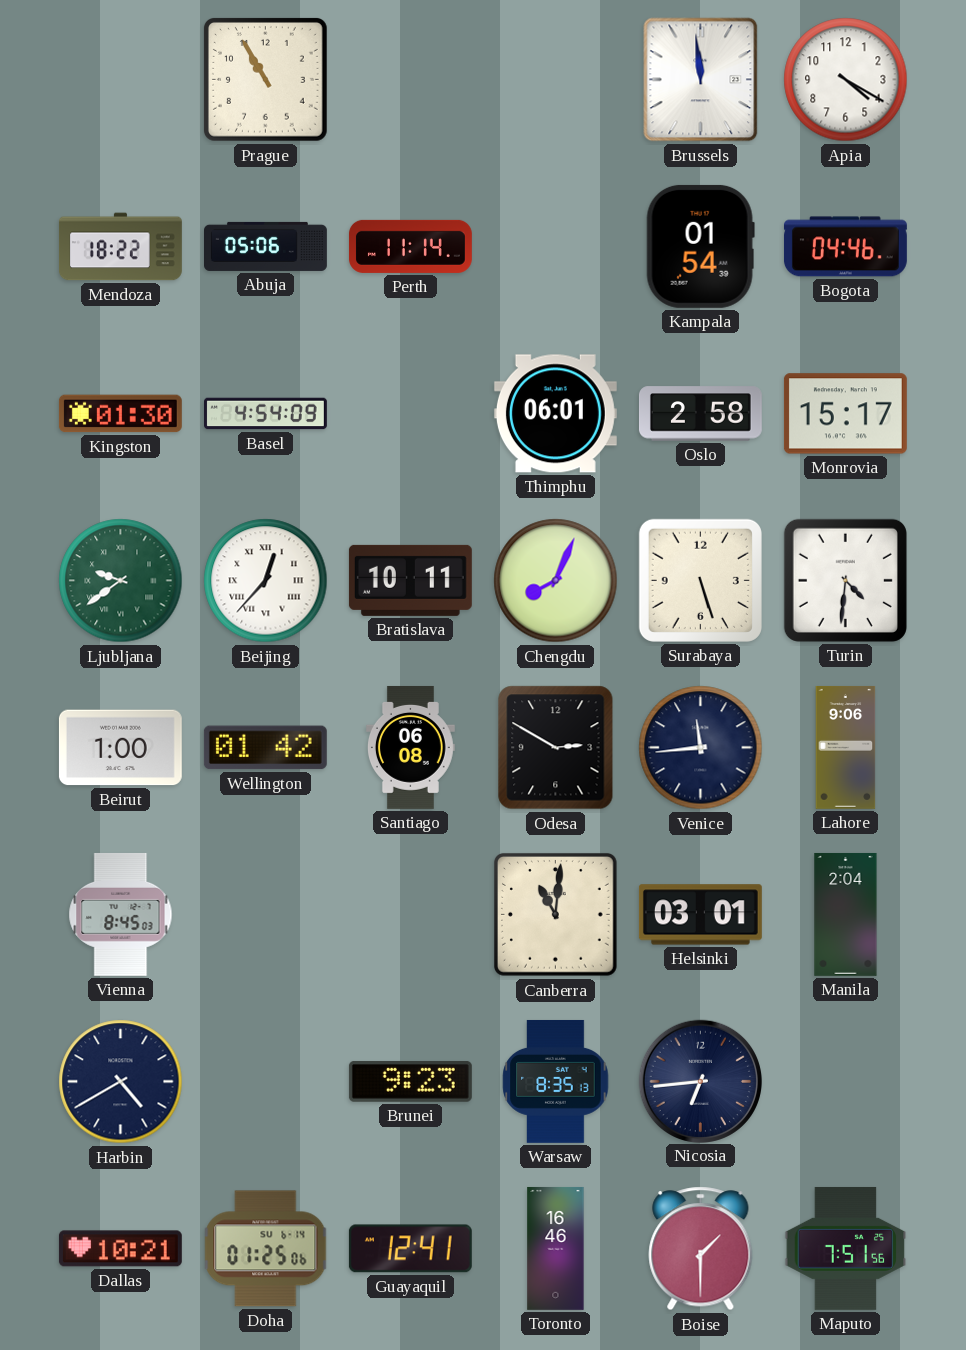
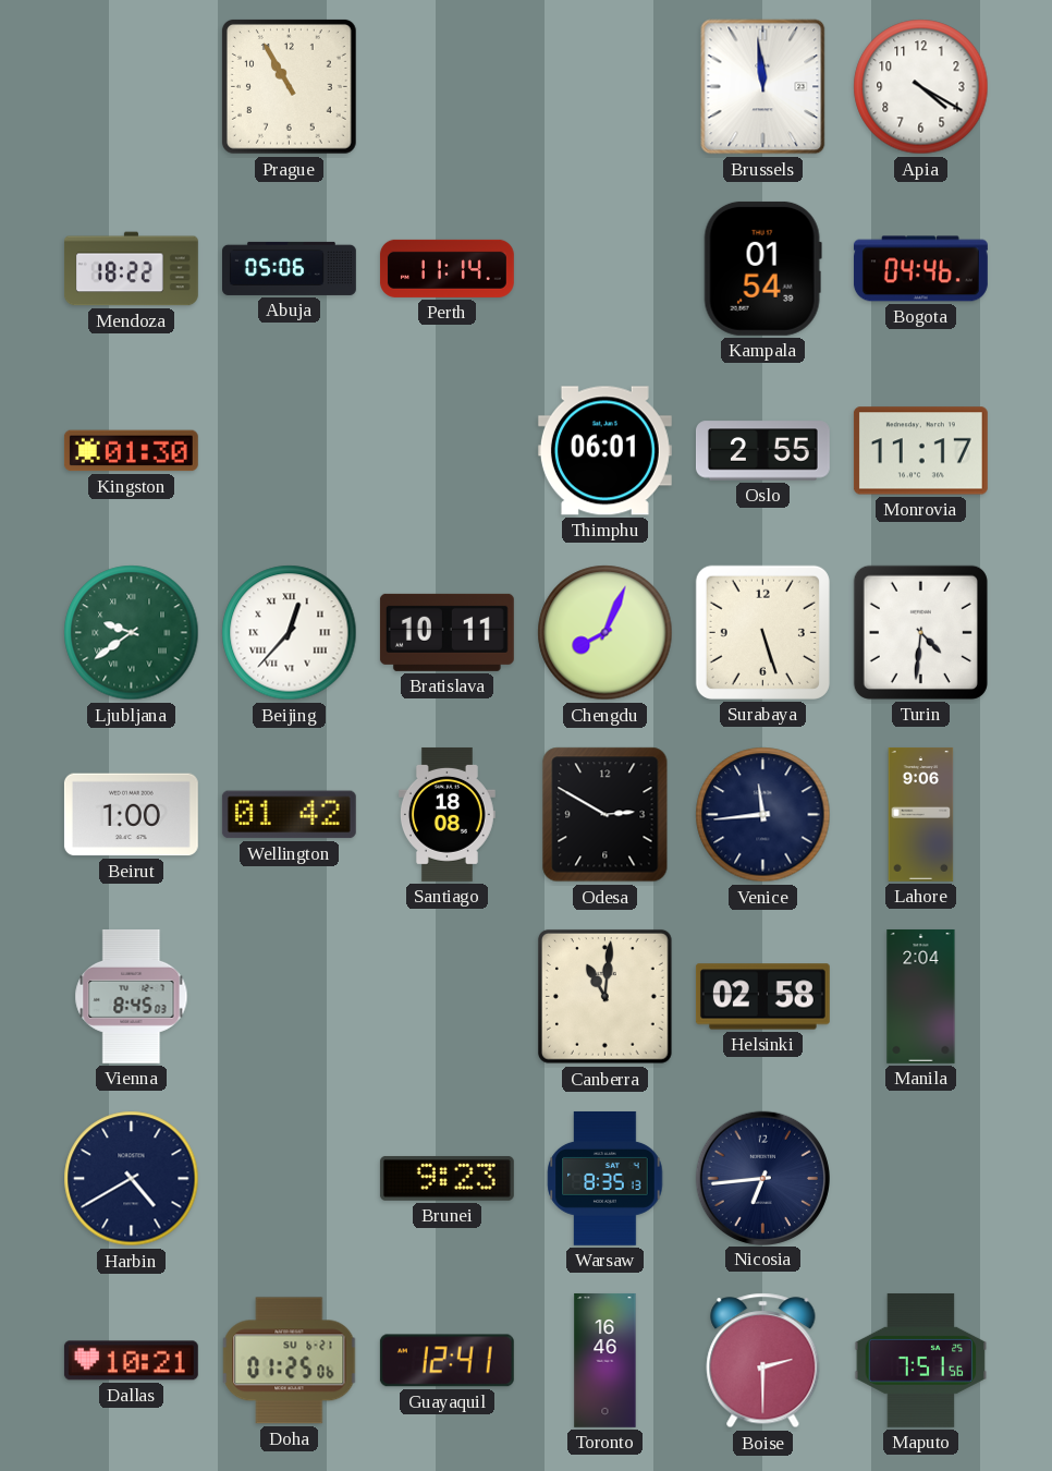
Basel: 4:54 -> none
Oslo: 2:58 -> 2:55
Monrovia: 15:17 -> 11:17
Santiago: 06:08 -> 18:08
Helsinki: 03:01 -> 02:58
Doha date: SU 6-14 -> SU 6-21
Boise: 1:30 -> 2:30
